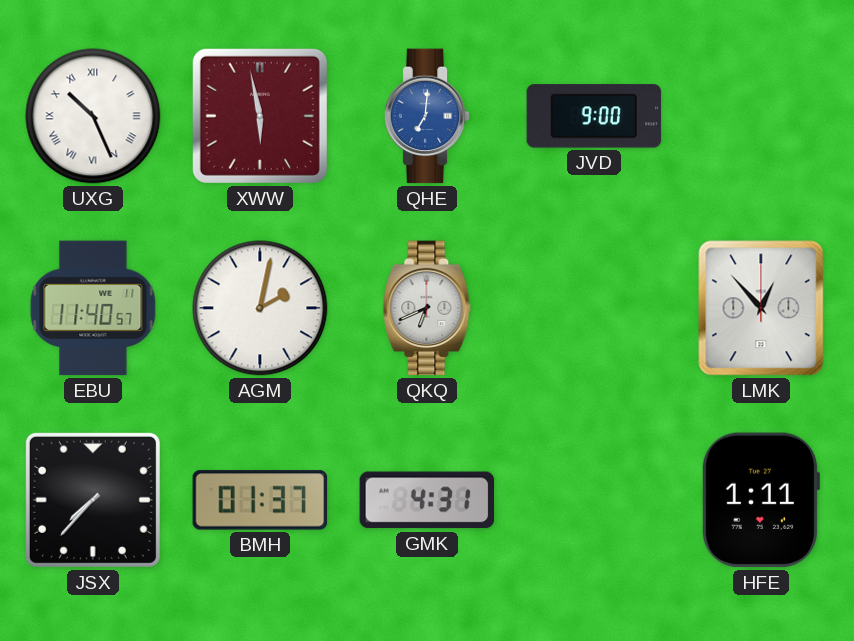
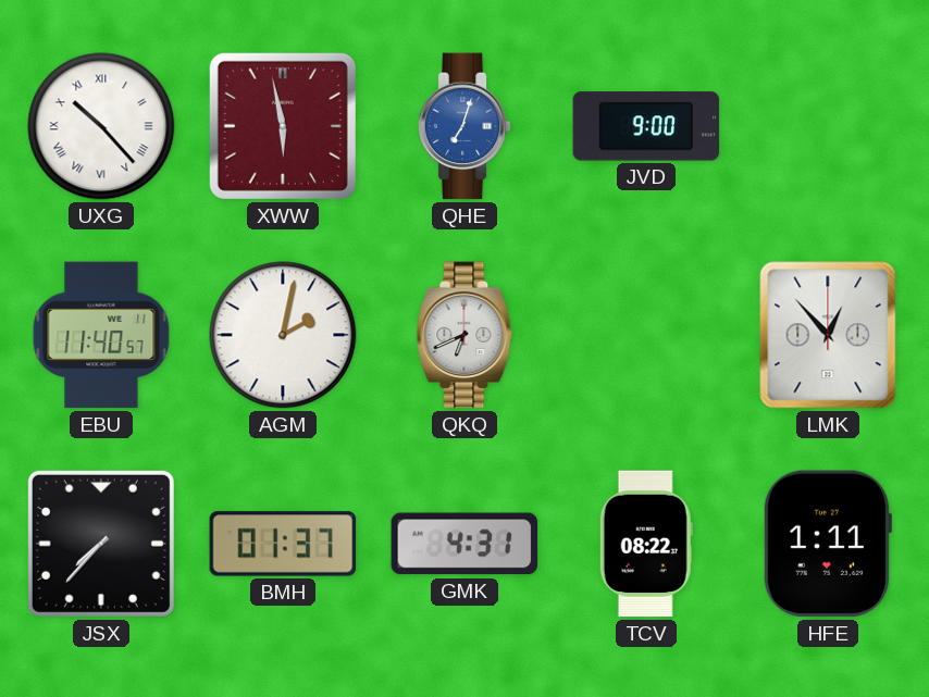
UXG: 10:26 -> 10:23
QHE: 7:01 -> 7:03
TCV: none -> 08:22
